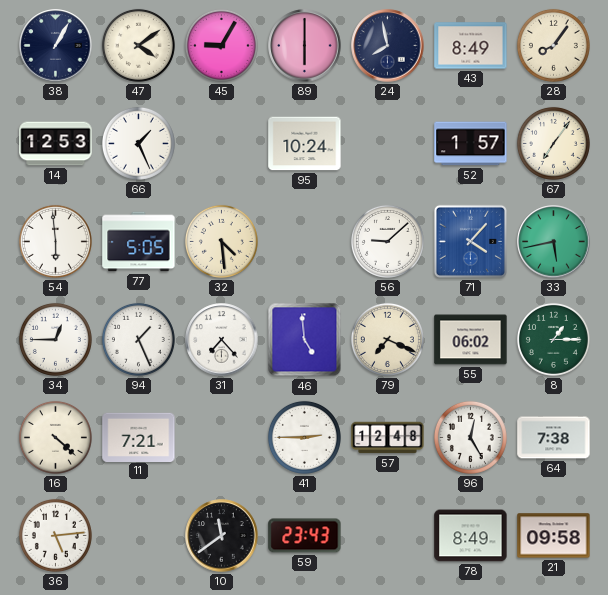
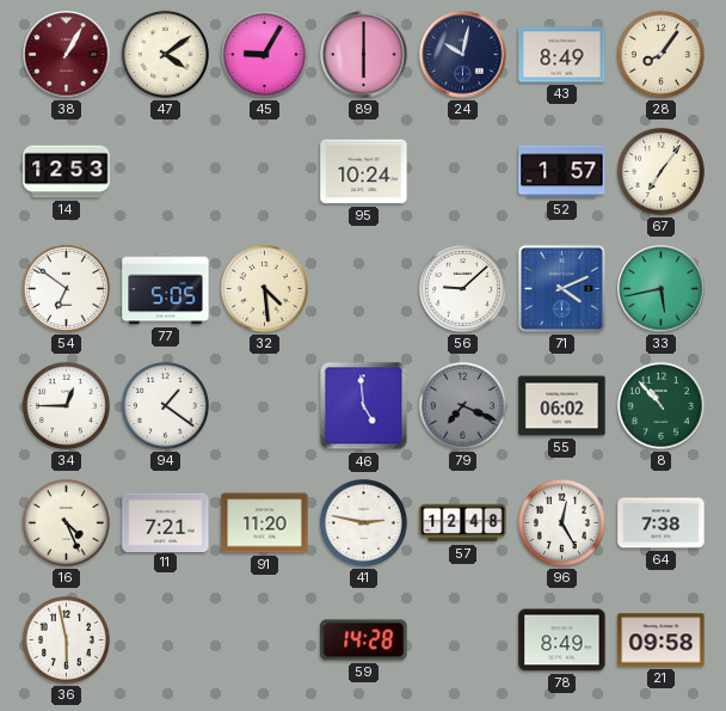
38 dial: navy -> burgundy
24: 7:58 -> 10:02
66: 1:26 -> none
54: 5:59 -> 6:51
71: 4:07 -> 4:11
94: 1:26 -> 1:21
31: 7:23 -> none
79 dial: cream -> grey
8: 1:15 -> 10:53
16: 4:22 -> 4:26
91: none -> 11:20
41: 2:45 -> 2:47
36: 5:14 -> 5:58
10: 11:39 -> none
59: 23:43 -> 14:28
